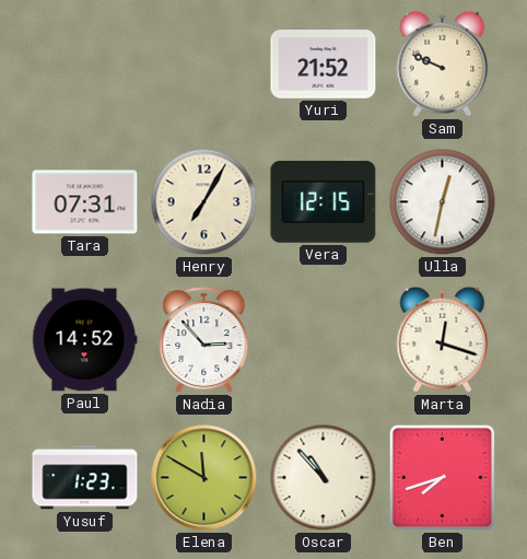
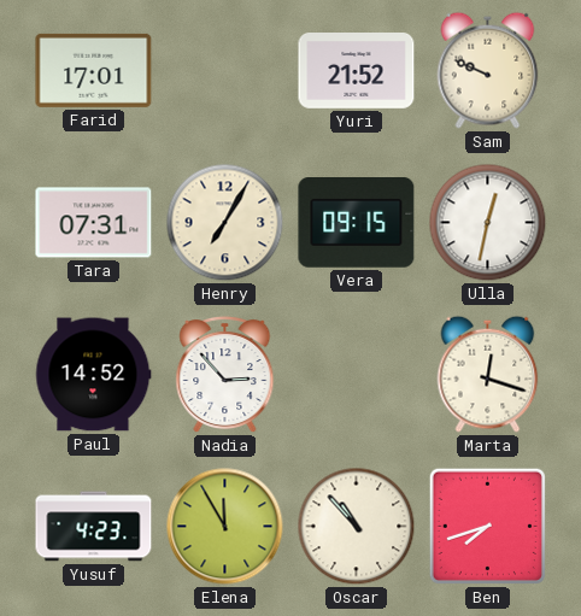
Farid: none -> 17:01
Vera: 12:15 -> 09:15
Yusuf: 1:23 -> 4:23
Elena: 11:50 -> 11:55
